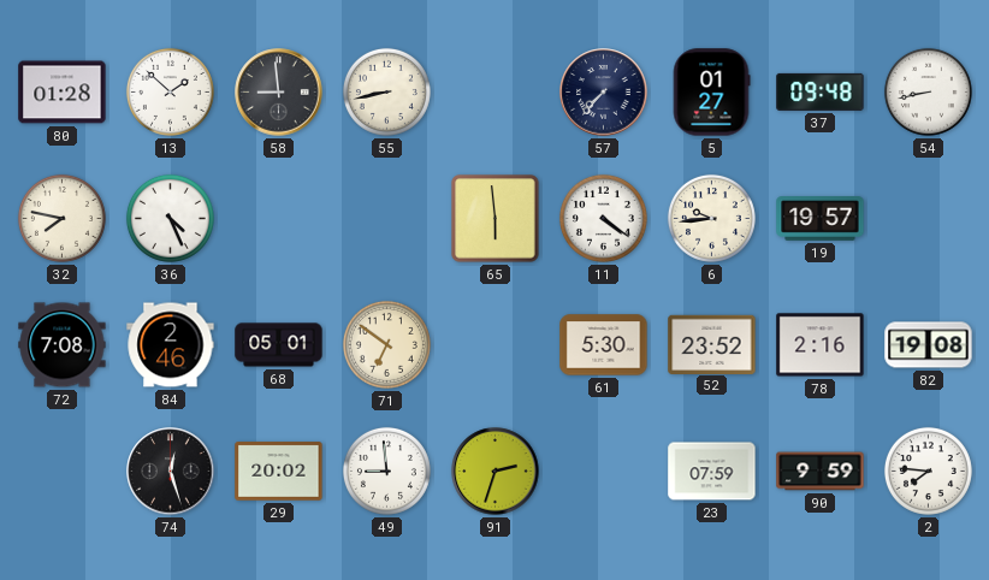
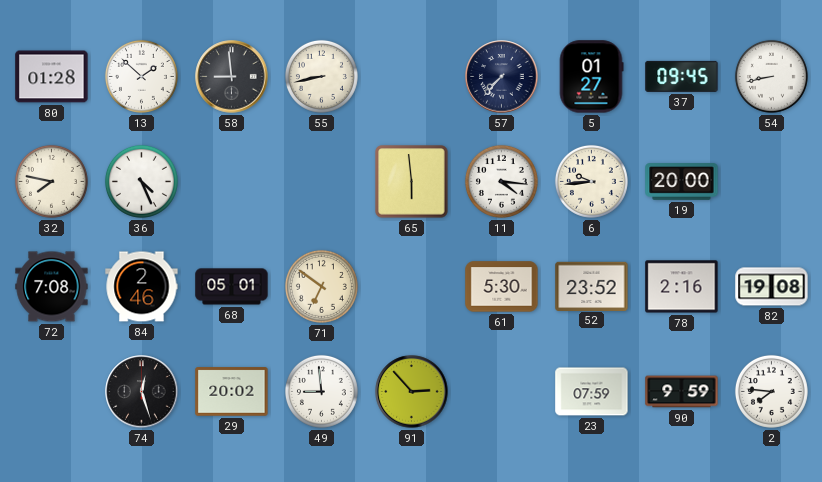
37: 09:48 -> 09:45
11: 4:21 -> 4:16
19: 19:57 -> 20:00
91: 2:33 -> 2:53
